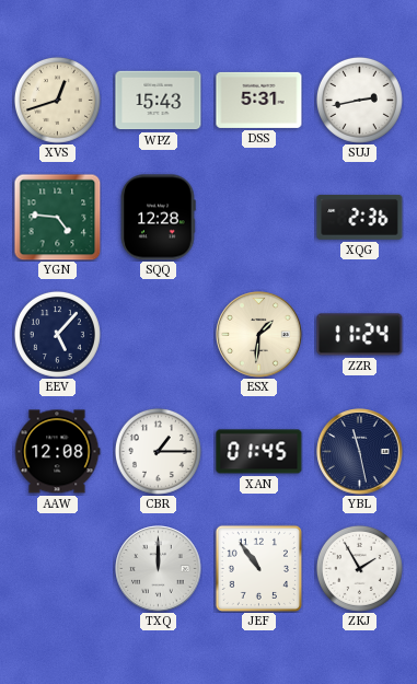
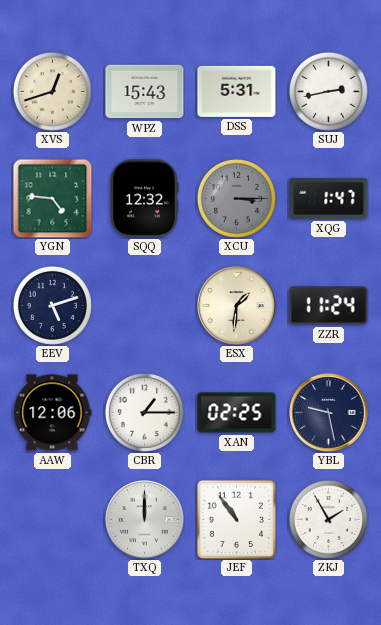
SQQ: 12:28 -> 12:32
XCU: none -> 3:15
XQG: 2:36 -> 1:47
EEV: 5:07 -> 5:12
AAW: 12:08 -> 12:06
XAN: 01:45 -> 02:25
YBL: 11:28 -> 9:28
